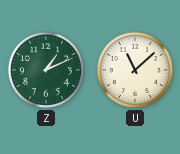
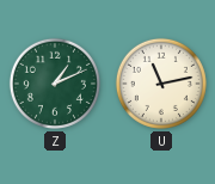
U: 11:08 -> 11:13
